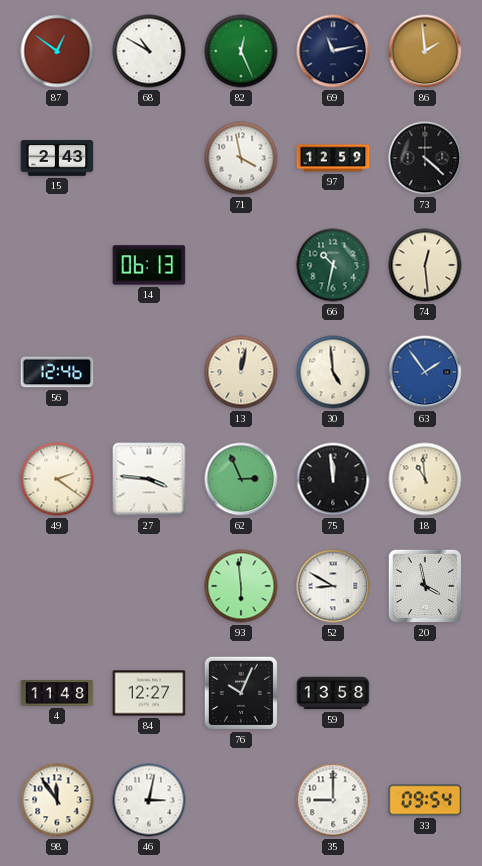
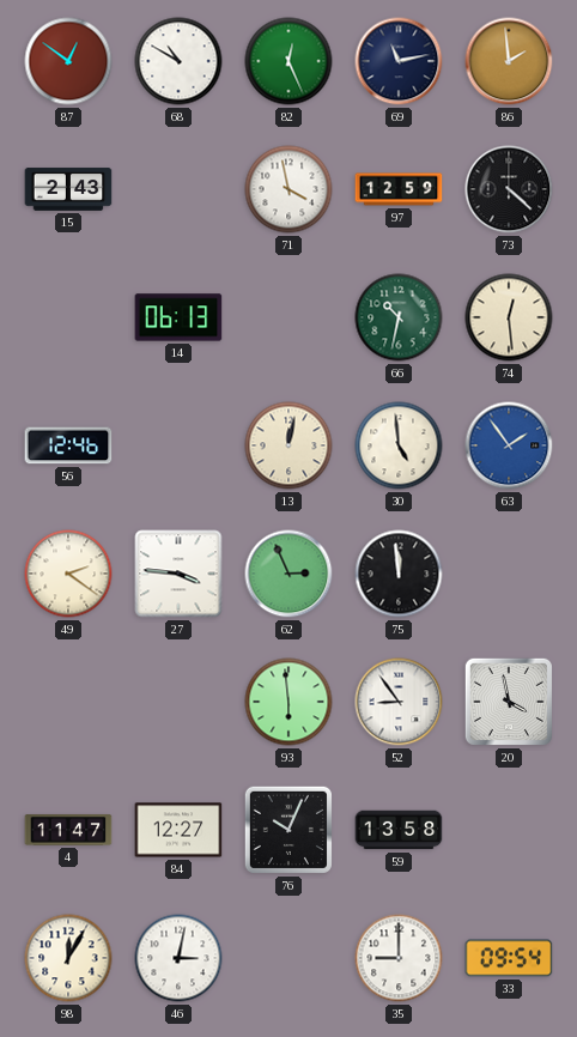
18: 10:59 -> none
52: 8:50 -> 8:54
4: 11:48 -> 11:47
98: 11:54 -> 12:05
